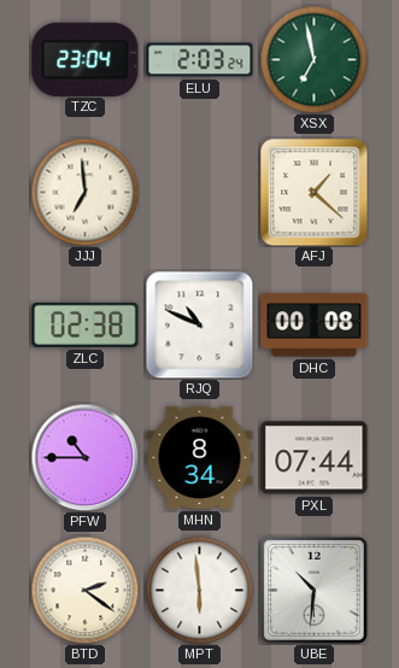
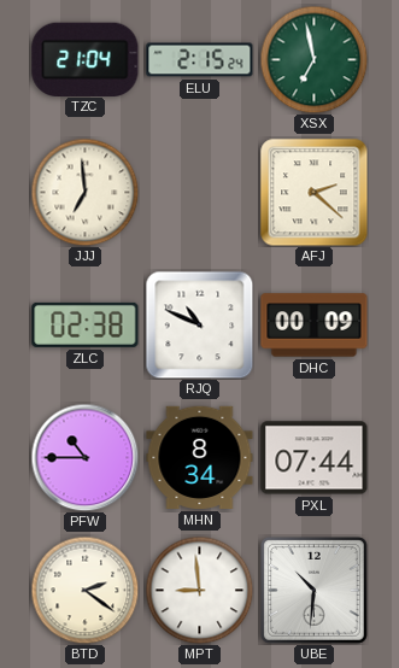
TZC: 23:04 -> 21:04
ELU: 2:03 -> 2:15
AFJ: 1:22 -> 2:22
DHC: 00:08 -> 00:09
MPT: 5:59 -> 8:59
